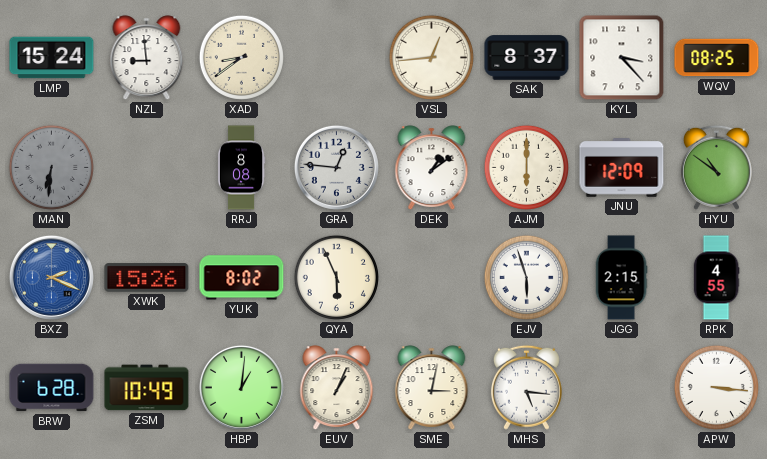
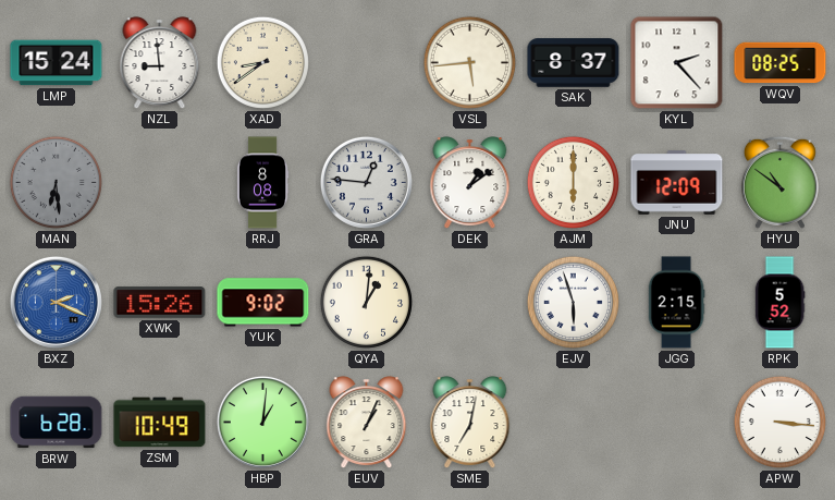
VSL: 12:44 -> 5:44
KYL: 3:23 -> 2:23
MAN: 6:31 -> 6:29
YUK: 8:02 -> 9:02
QYA: 5:56 -> 1:01
RPK: 4:55 -> 5:52
SME: 3:02 -> 7:02
MHS: 5:16 -> none
